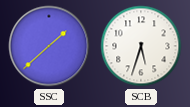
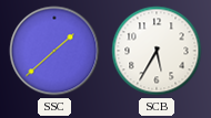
SCB: 5:33 -> 5:35
